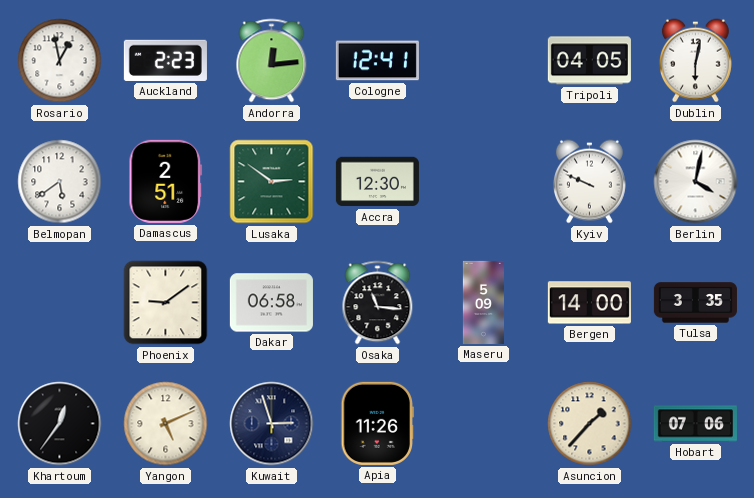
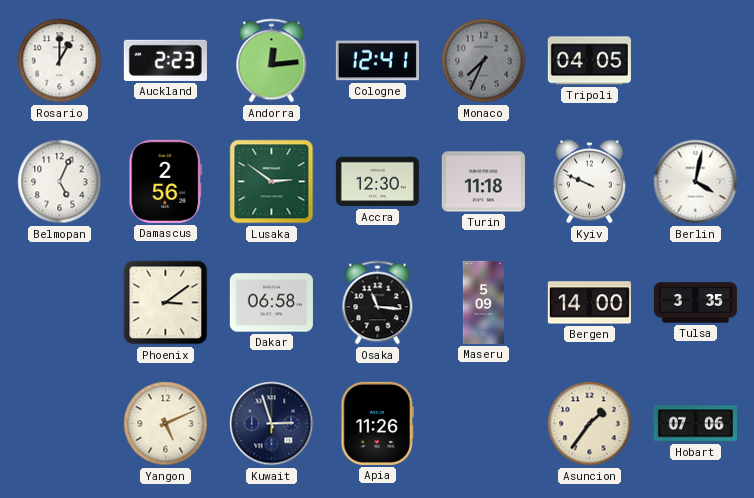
Rosario: 12:58 -> 1:00
Monaco: none -> 7:34
Dublin: 6:02 -> none
Belmopan: 5:39 -> 5:04
Damascus: 2:51 -> 2:56
Turin: none -> 11:18
Phoenix: 9:09 -> 3:09
Khartoum: 12:36 -> none
Asuncion: 1:37 -> 1:36
